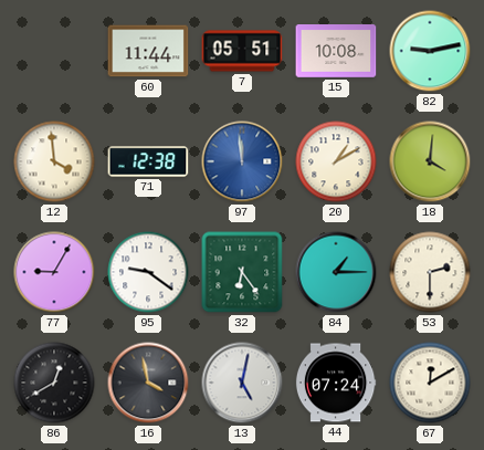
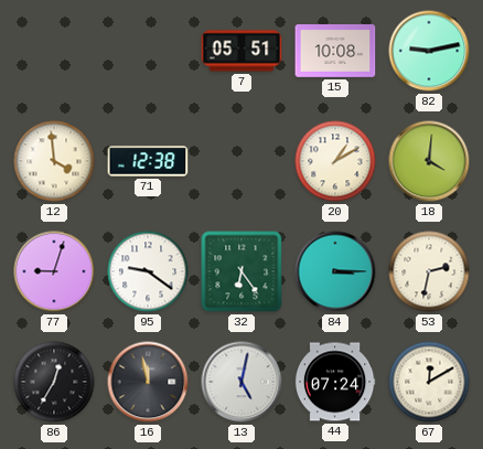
60: 11:44 -> none
97: 11:59 -> none
77: 9:05 -> 9:03
84: 1:15 -> 3:15
53: 2:30 -> 2:32
86: 12:40 -> 12:35
16: 3:58 -> 11:58
